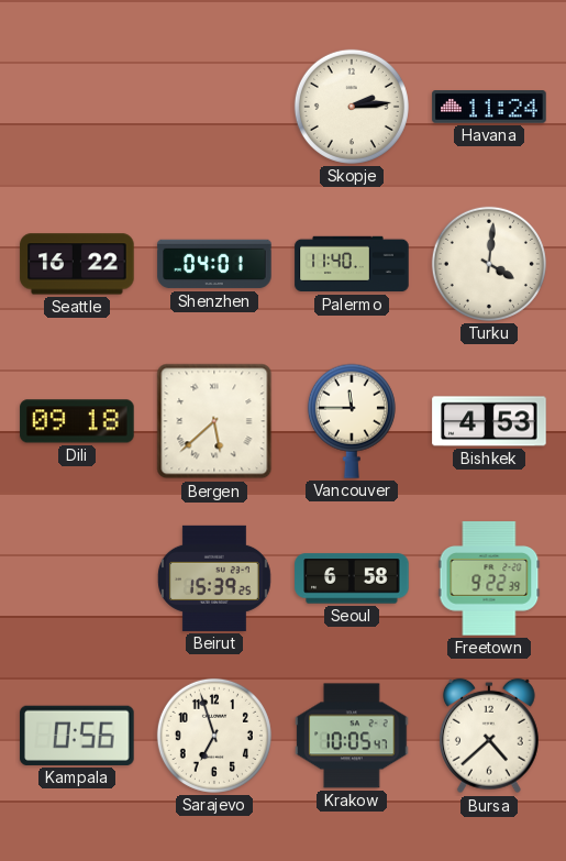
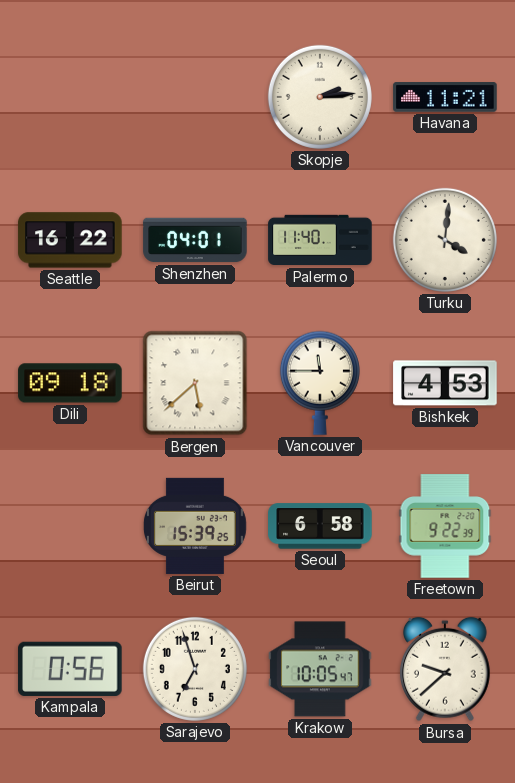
Havana: 11:24 -> 11:21
Bursa: 4:38 -> 9:38
